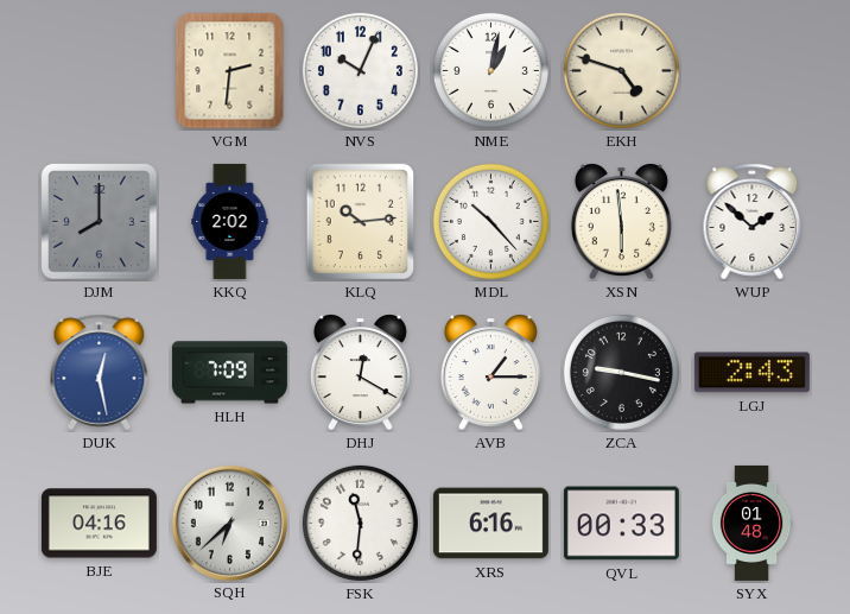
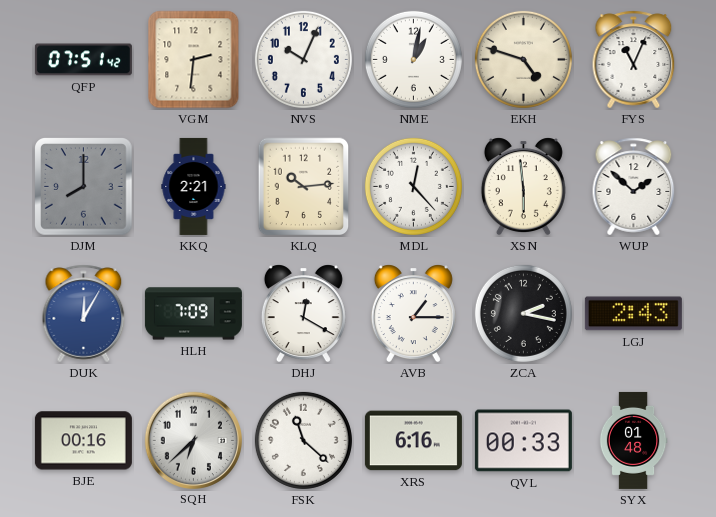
QFP: none -> 07:51
FYS: none -> 11:04
KKQ: 2:02 -> 2:21
MDL: 10:23 -> 12:23
DUK: 12:28 -> 12:05
ZCA: 9:17 -> 2:17
BJE: 04:16 -> 00:16
FSK: 11:31 -> 11:22
